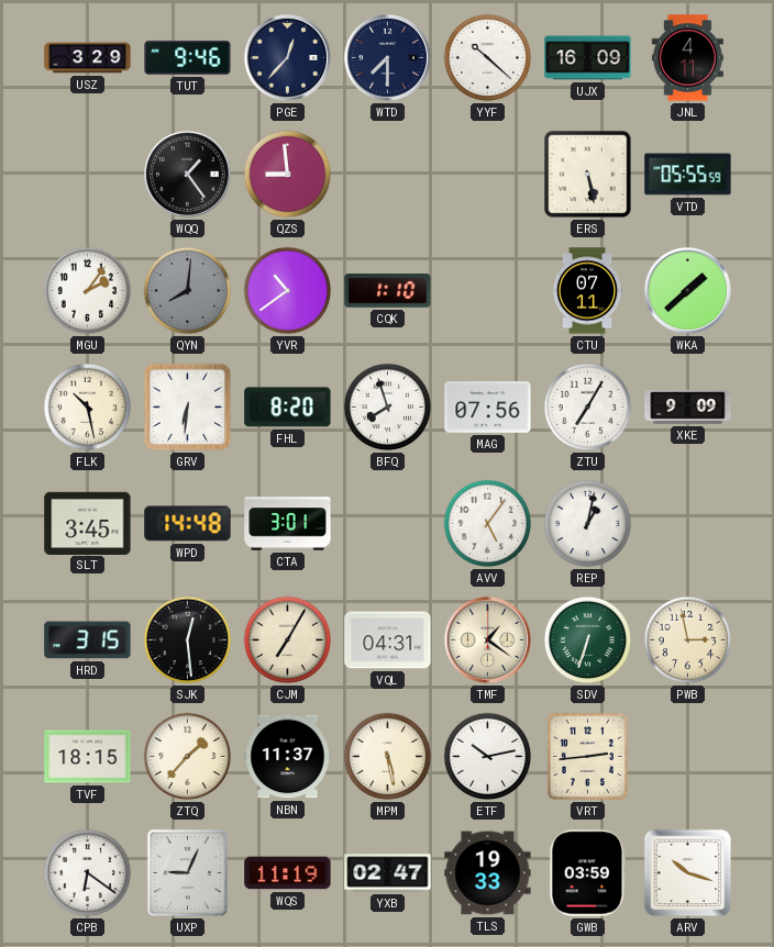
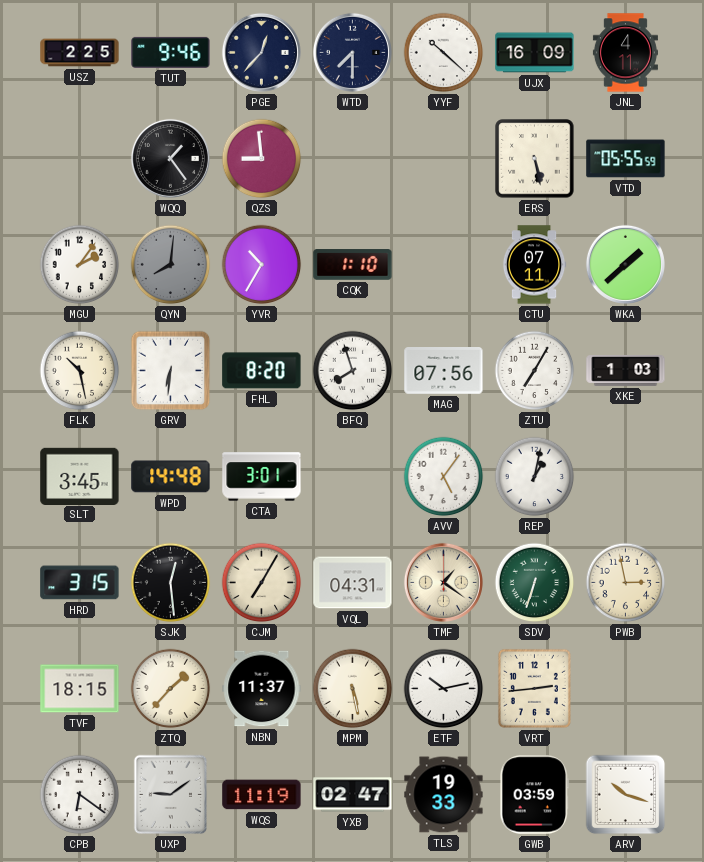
USZ: 3:29 -> 2:25
YVR: 10:39 -> 10:35
XKE: 9:09 -> 1:03
UXP: 9:04 -> 9:09
